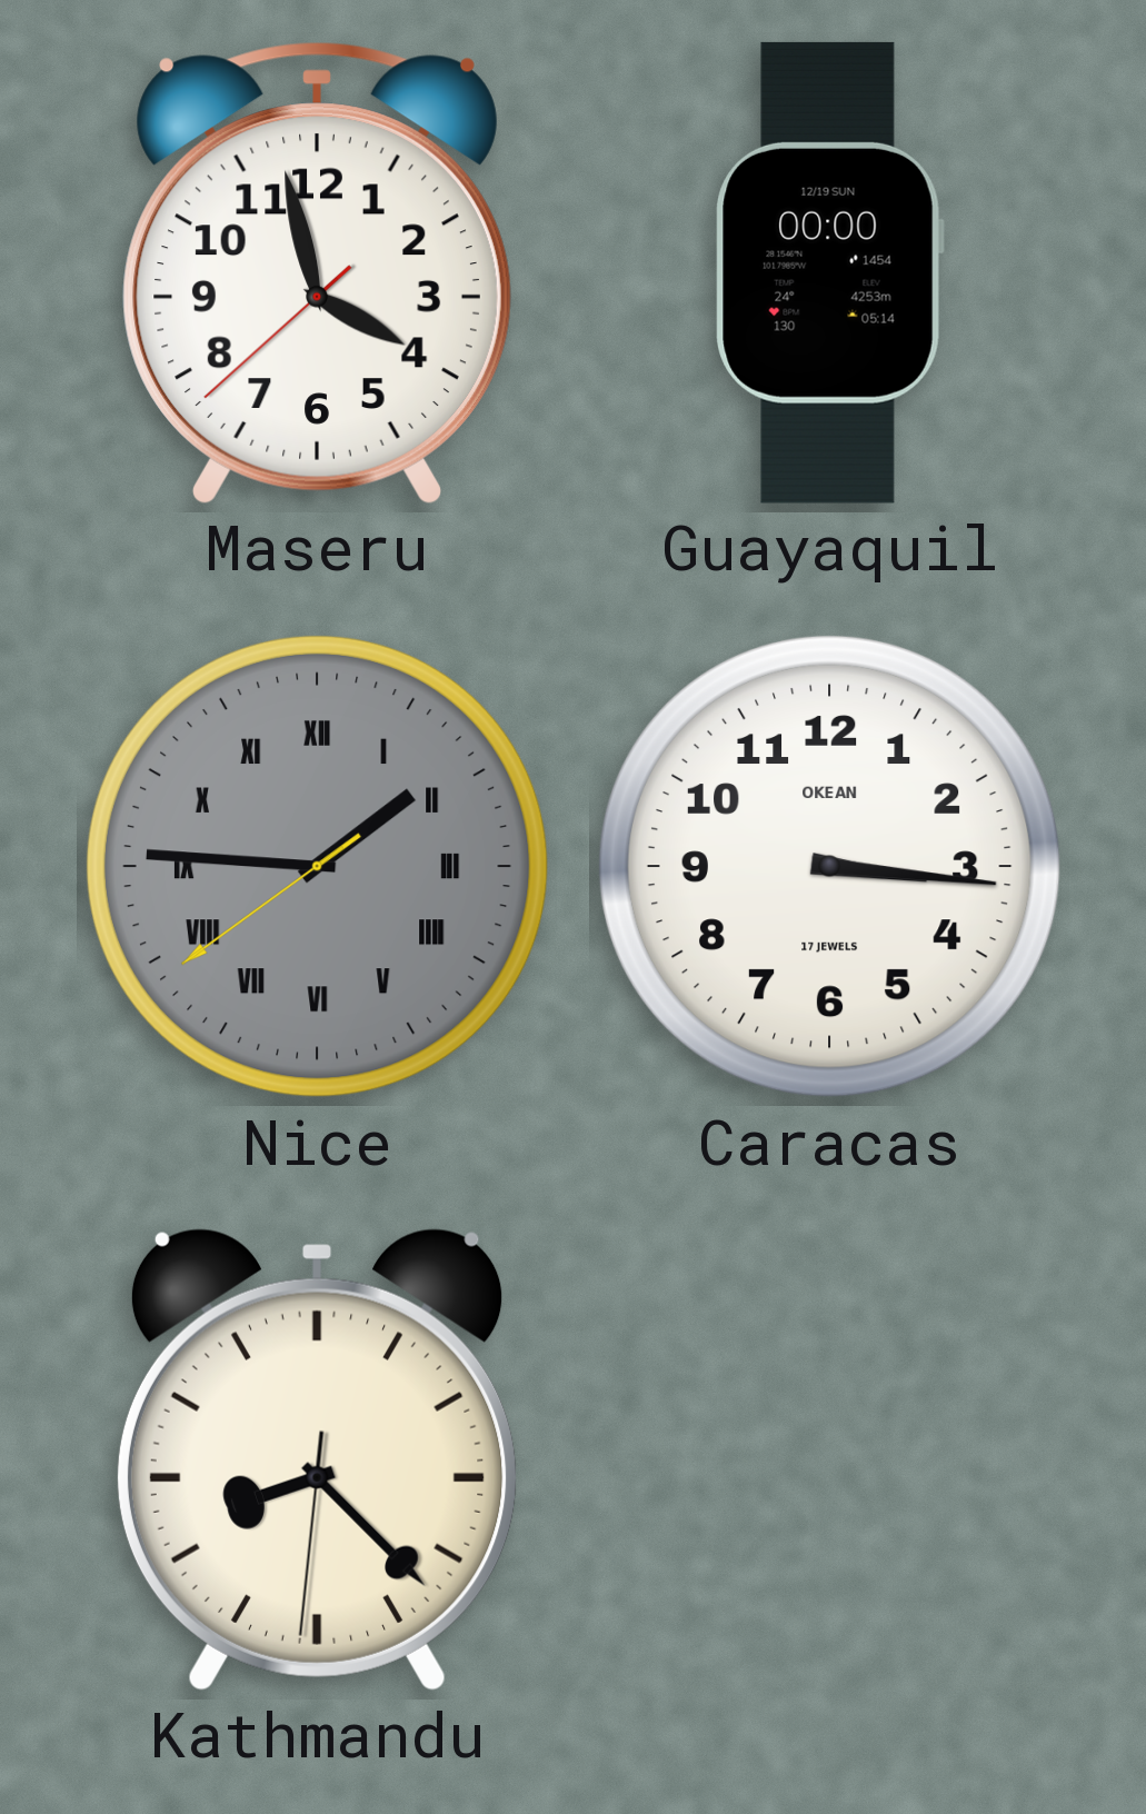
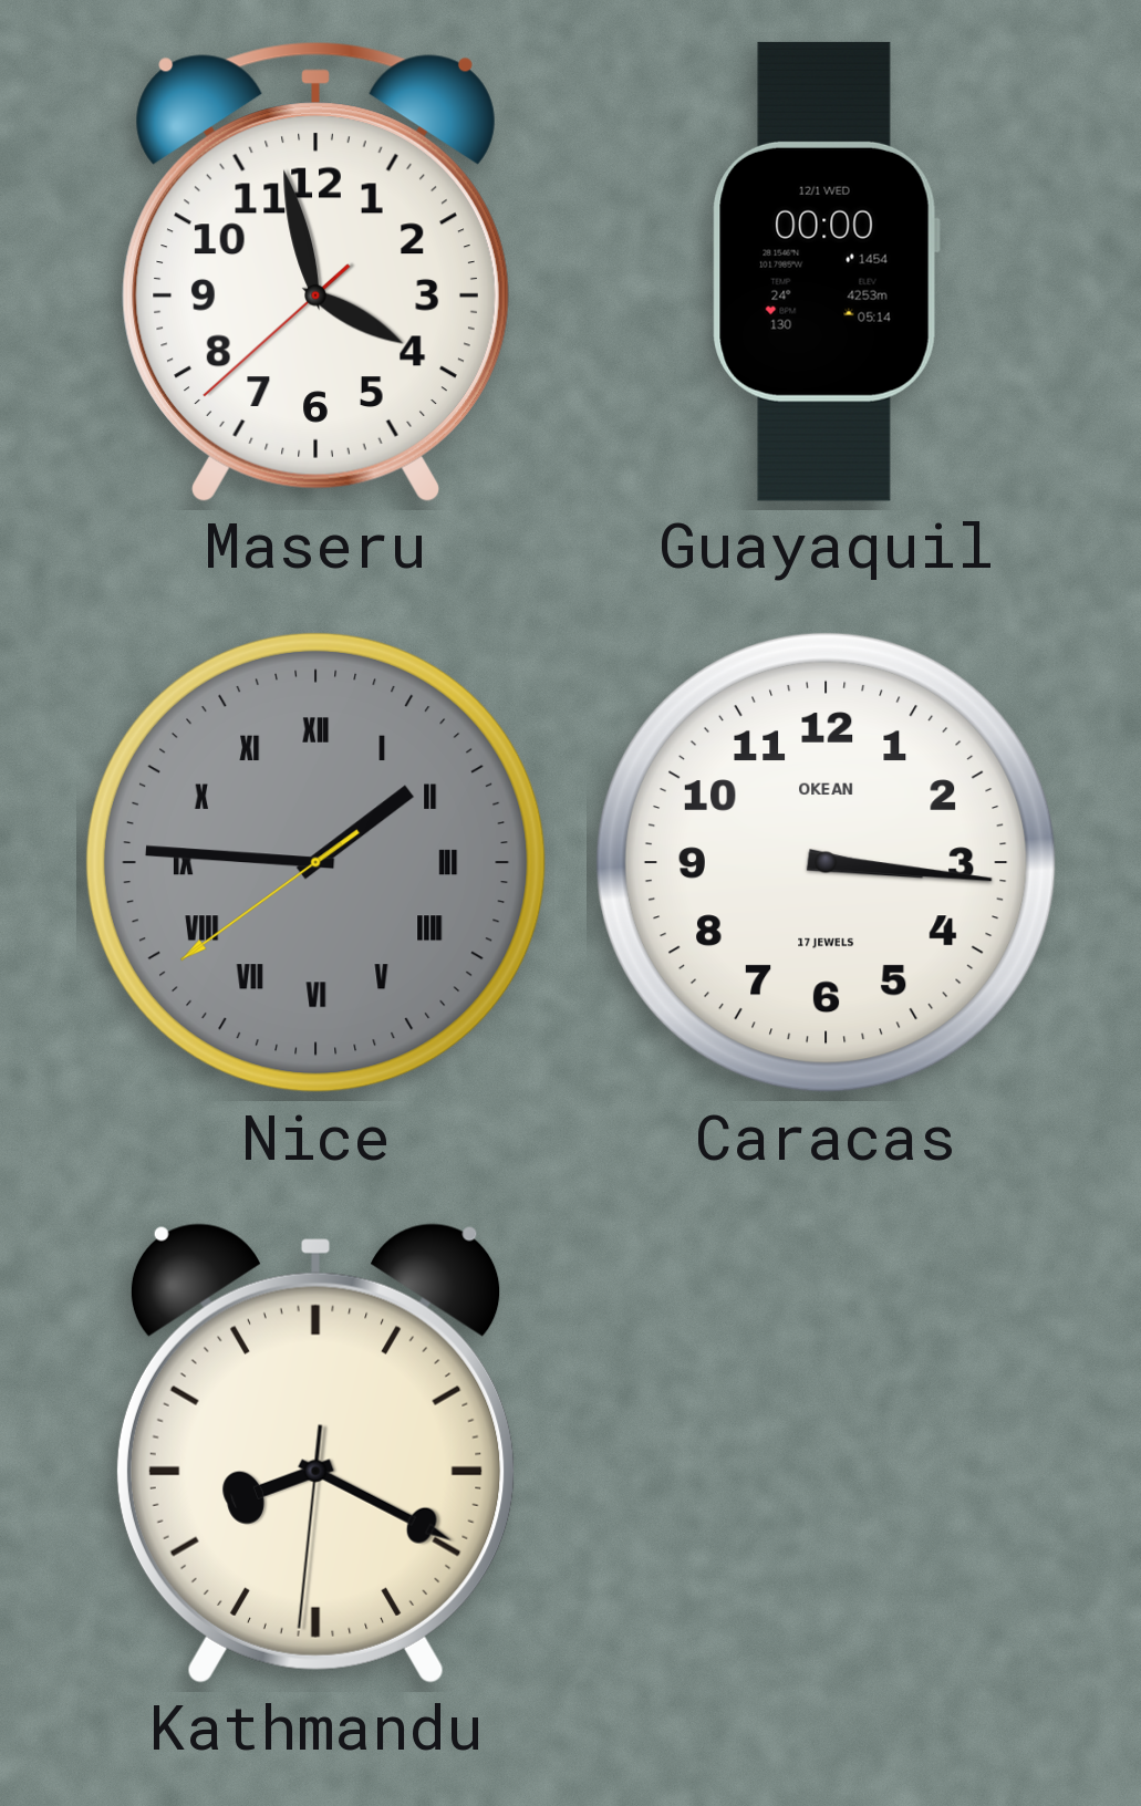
Guayaquil date: 12/19 SUN -> 12/1 WED
Kathmandu: 8:22 -> 8:19
